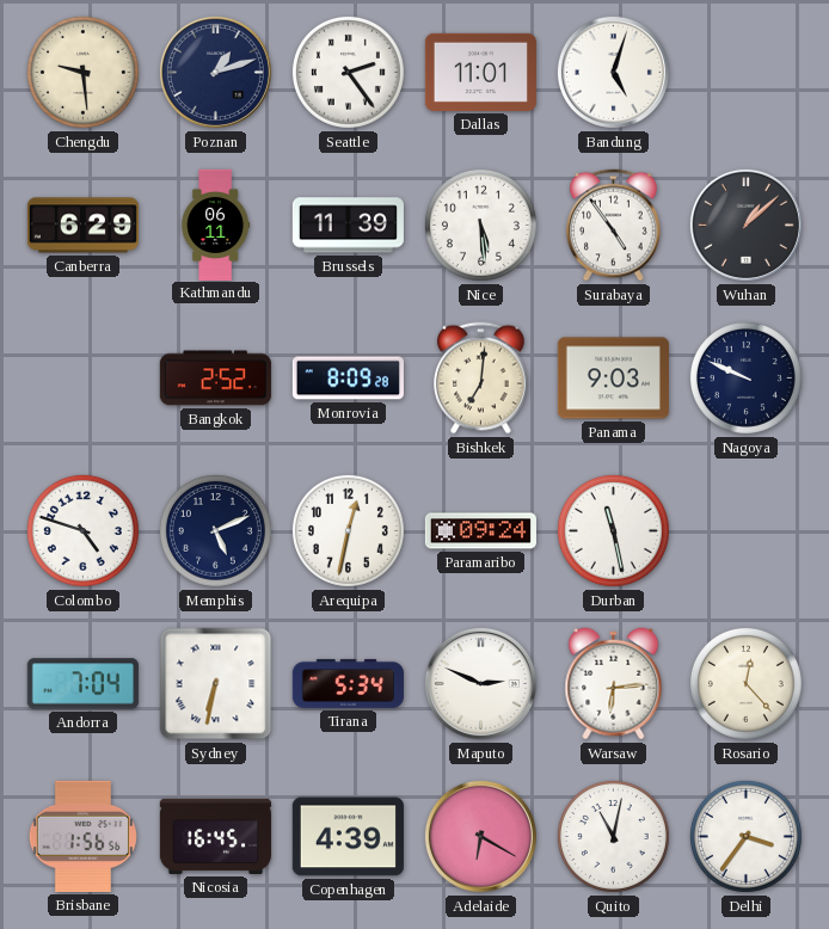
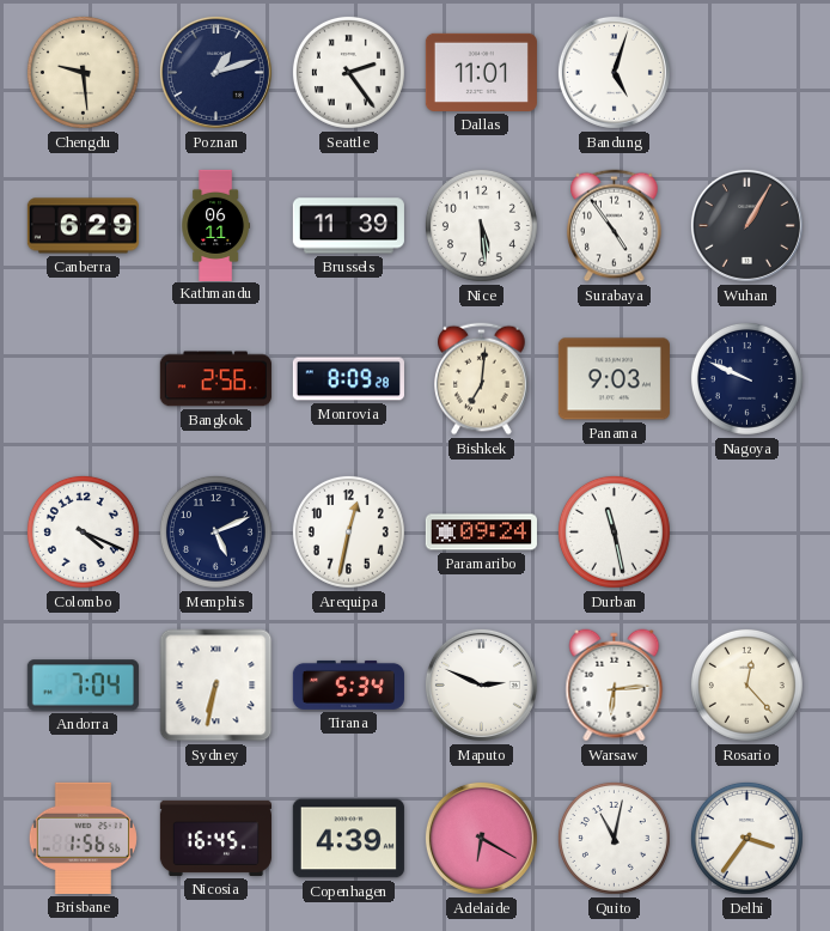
Wuhan: 1:08 -> 1:05
Bangkok: 2:52 -> 2:56
Colombo: 4:48 -> 4:19
